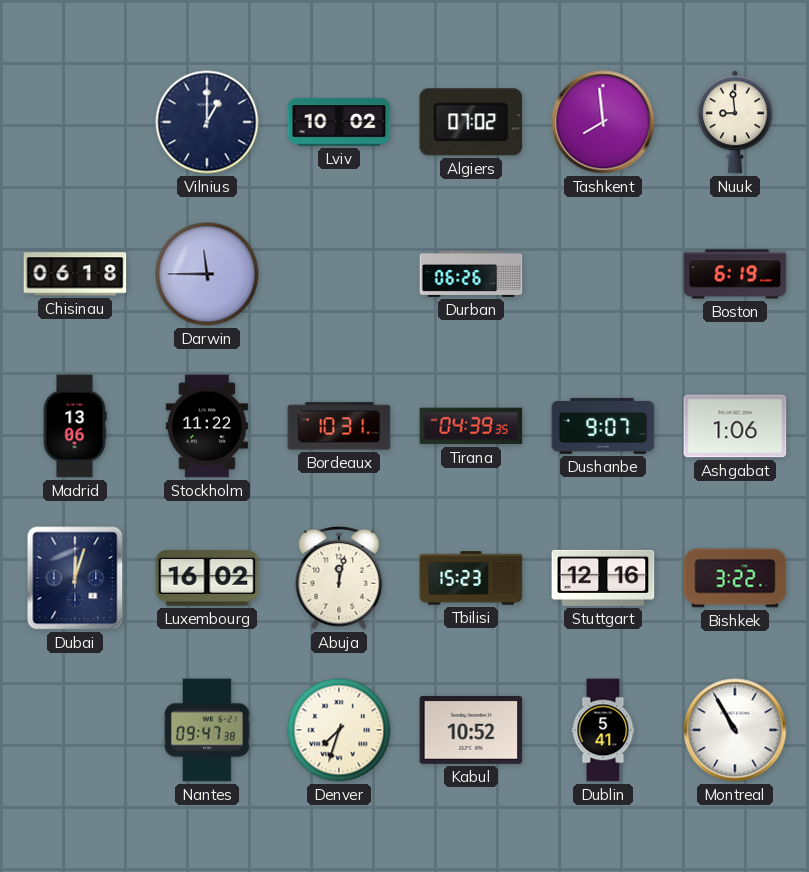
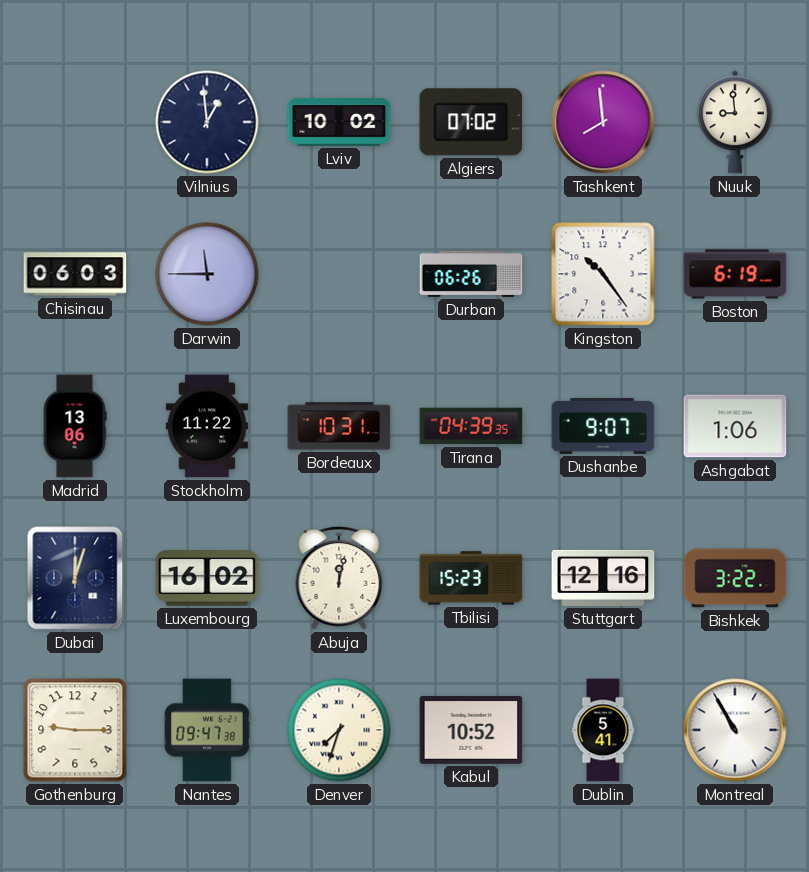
Vilnius: 1:00 -> 12:59
Chisinau: 06:18 -> 06:03
Kingston: none -> 10:24
Gothenburg: none -> 9:15
